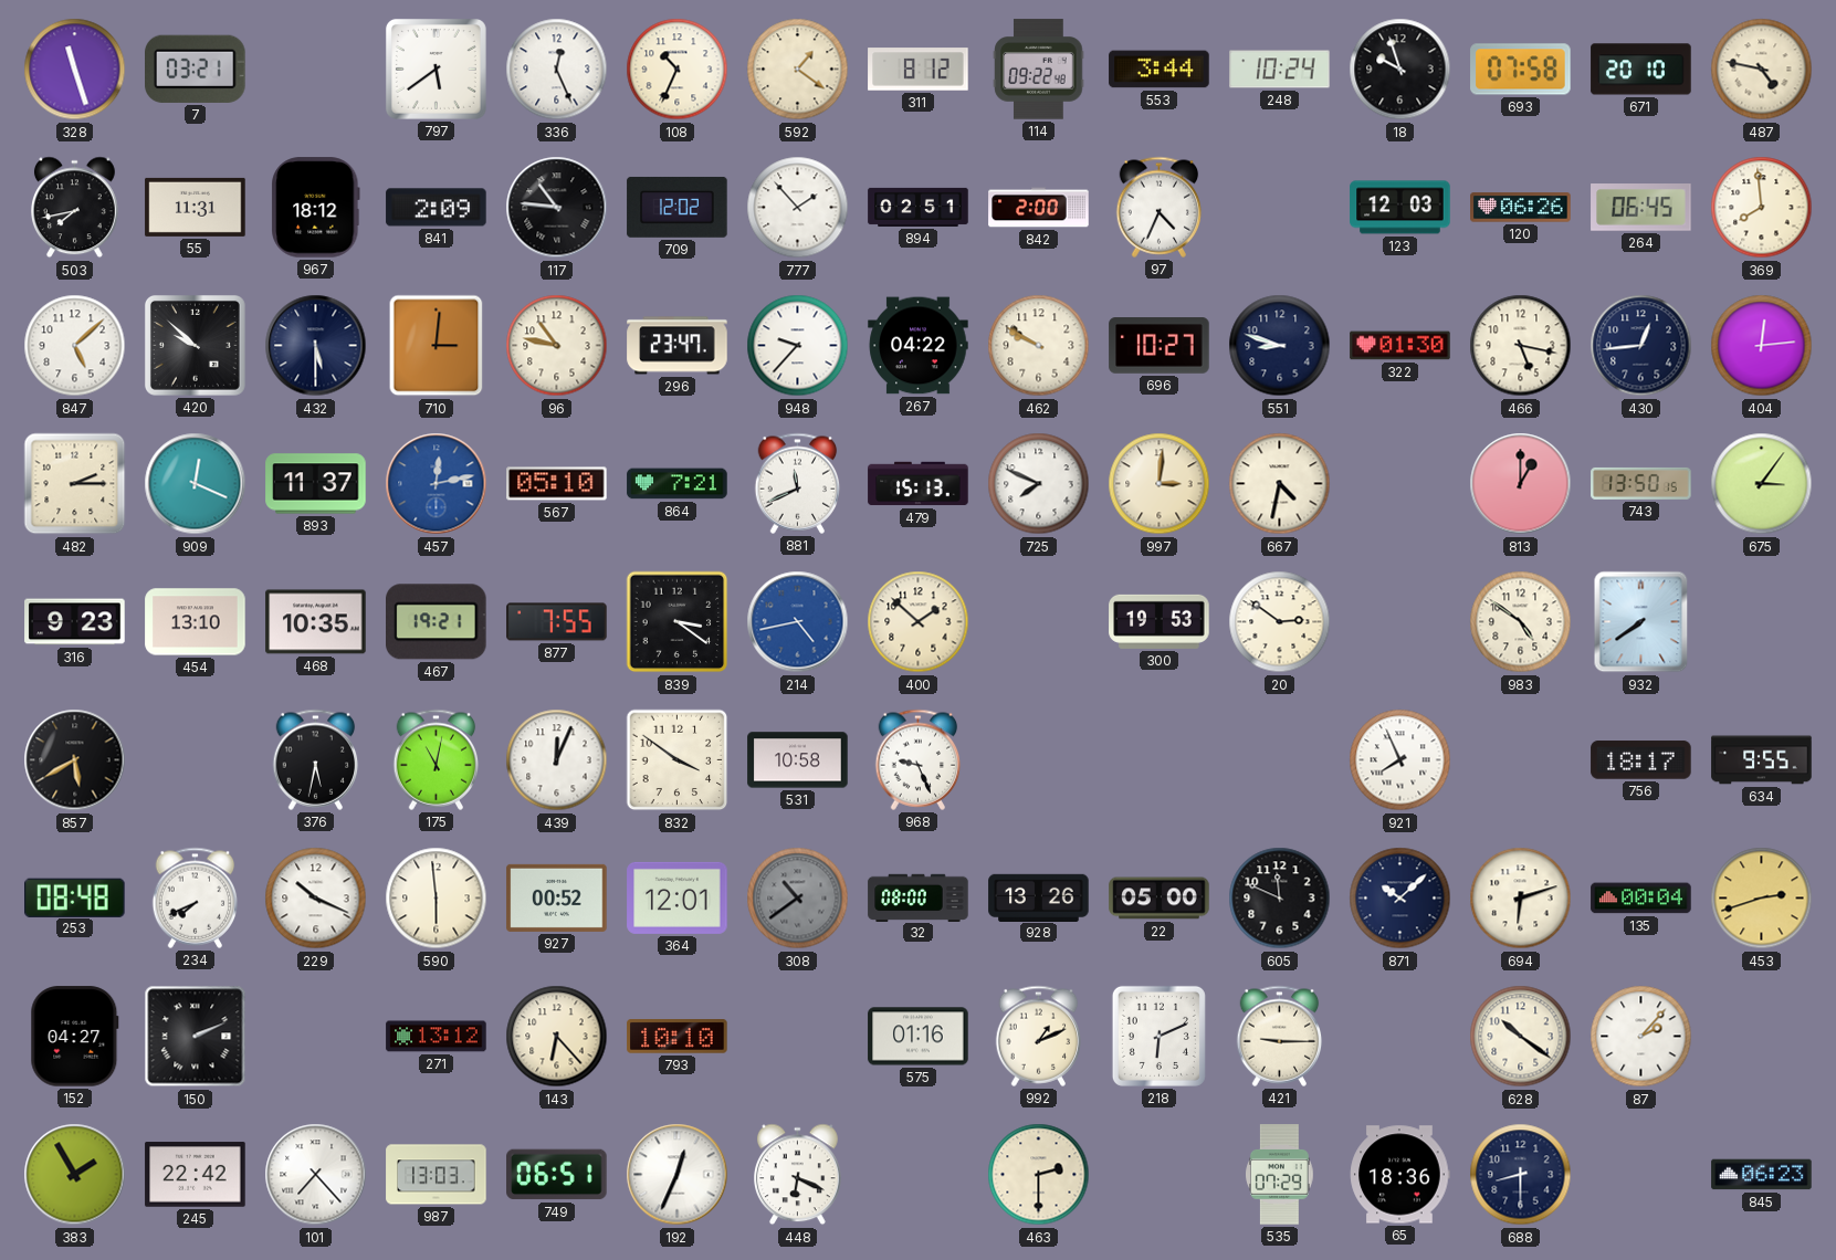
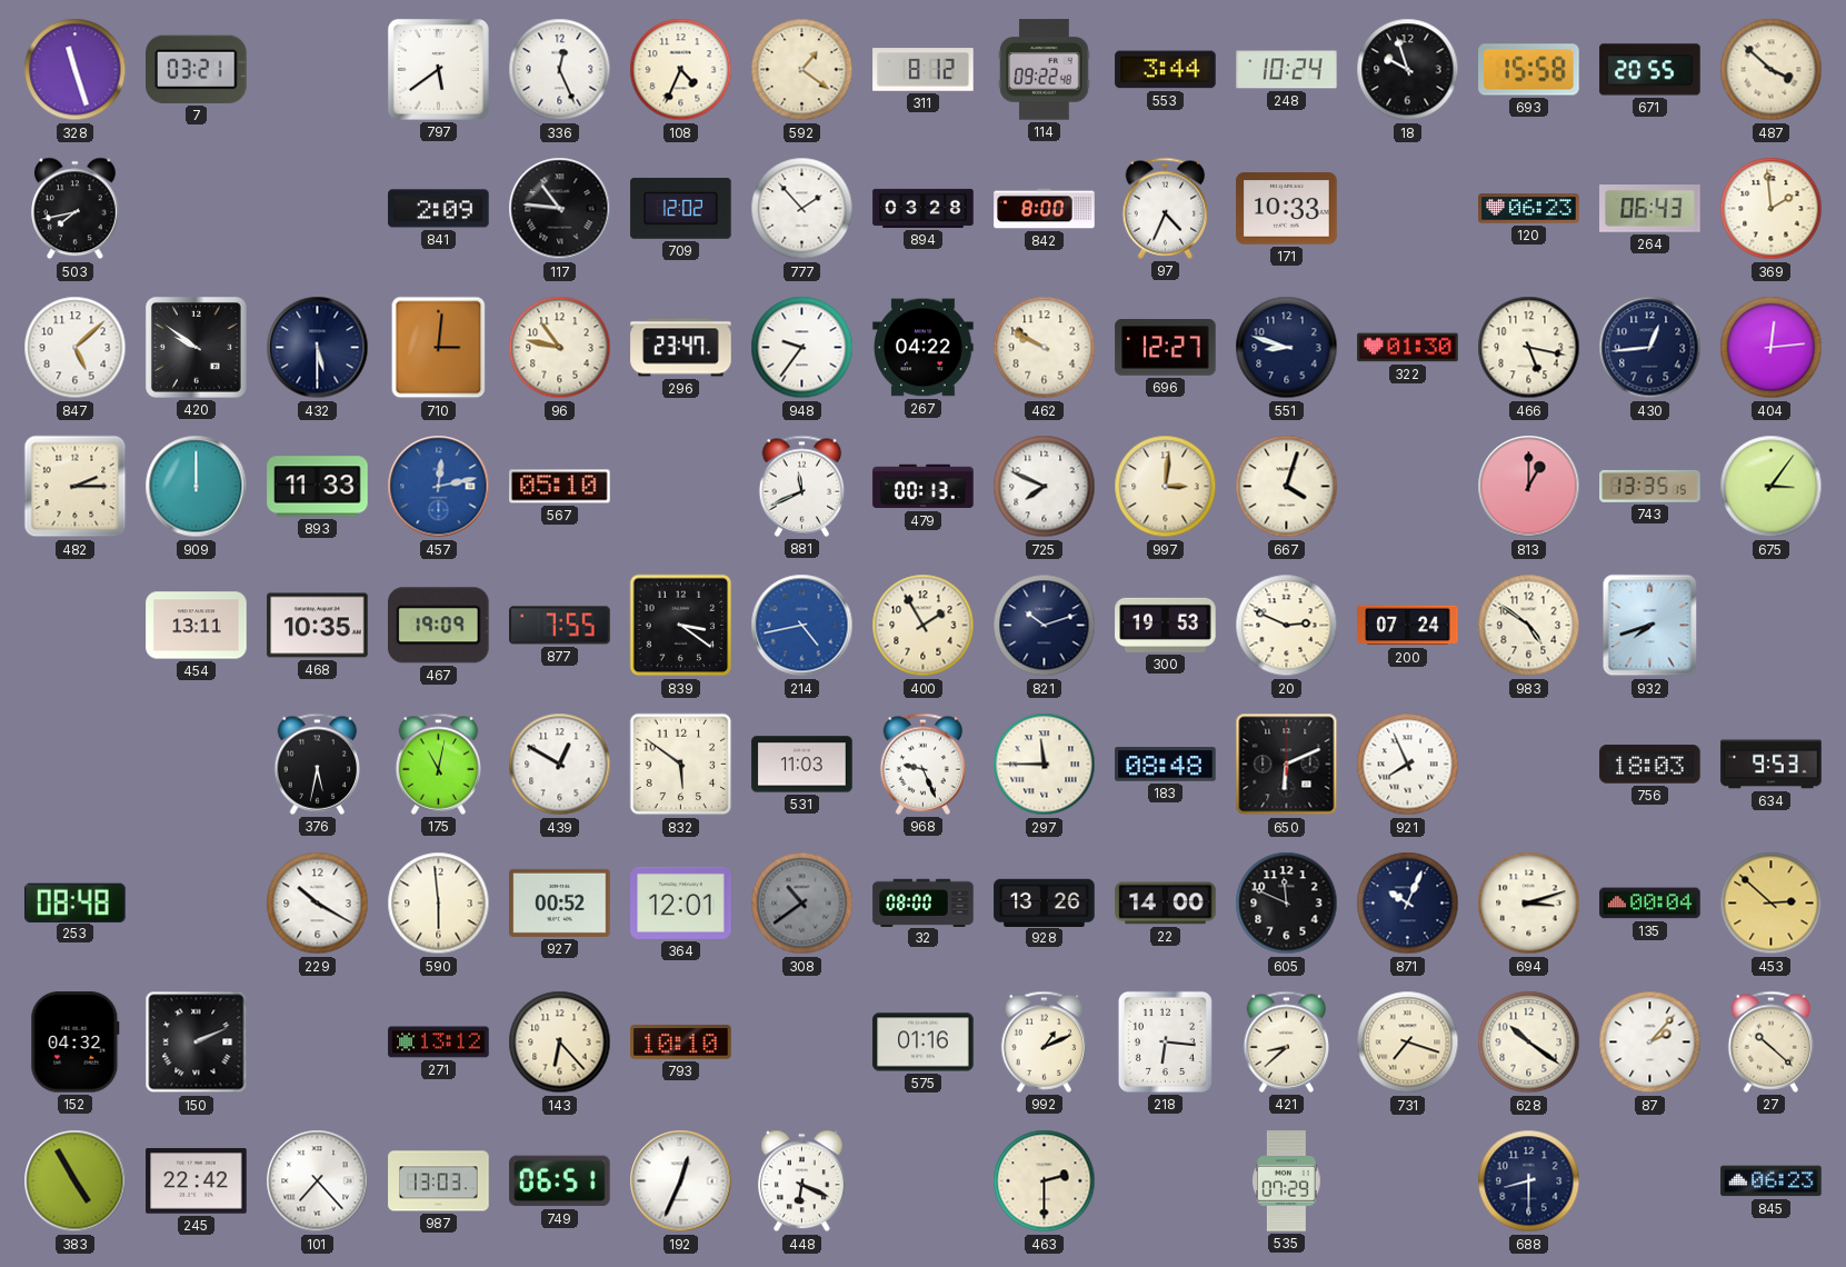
108: 10:34 -> 4:34
693: 07:58 -> 15:58
671: 20:10 -> 20:55
487: 4:47 -> 3:52
55: 11:31 -> none
967: 18:12 -> none
894: 02:51 -> 03:28
842: 2:00 -> 8:00
171: none -> 10:33
123: 12:03 -> none
120: 06:26 -> 06:23
264: 06:45 -> 06:43
369: 7:59 -> 1:59
420: 9:52 -> 9:51
948: 9:37 -> 9:36
696: 10:27 -> 12:27
909: 12:19 -> 12:00
893: 11:37 -> 11:33
864: 7:21 -> none
479: 15:13 -> 00:13
667: 4:32 -> 4:03
743: 13:50 -> 13:35
316: 9:23 -> none
454: 13:10 -> 13:11
467: 19:21 -> 19:09
400: 1:52 -> 1:55
821: none -> 10:12
20: 2:51 -> 2:49
200: none -> 07:24
932: 7:39 -> 7:42
857: 5:40 -> none
439: 12:04 -> 12:50
832: 3:51 -> 5:51
531: 10:58 -> 11:03
297: none -> 11:45
183: none -> 08:48
650: none -> 6:11
756: 18:17 -> 18:03
634: 9:55 -> 9:53
234: 7:41 -> none
229: 10:19 -> 10:20
22: 05:00 -> 14:00
871: 10:08 -> 10:04
694: 6:12 -> 3:12
453: 2:42 -> 2:52
152: 04:27 -> 04:32
218: 6:11 -> 6:16
421: 9:15 -> 8:38
731: none -> 7:18
27: none -> 10:22
383: 1:55 -> 4:55
65: 18:36 -> none
